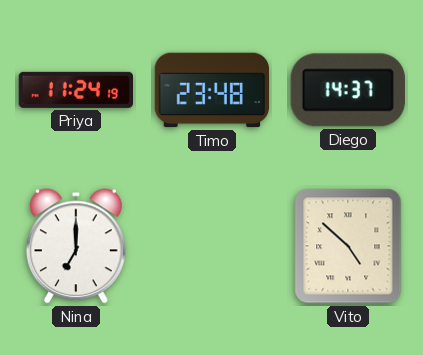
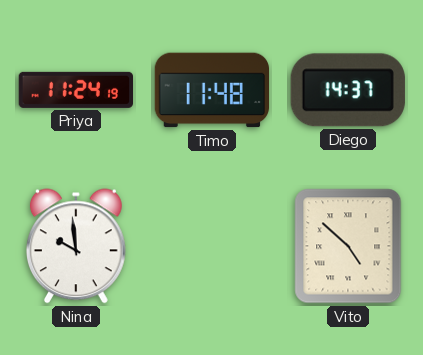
Timo: 23:48 -> 11:48
Nina: 7:00 -> 9:59
